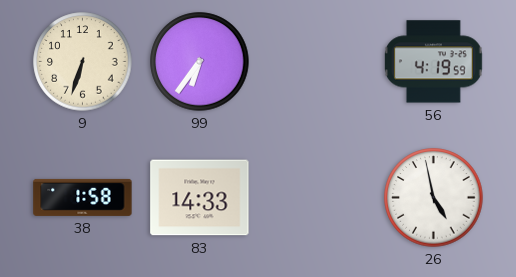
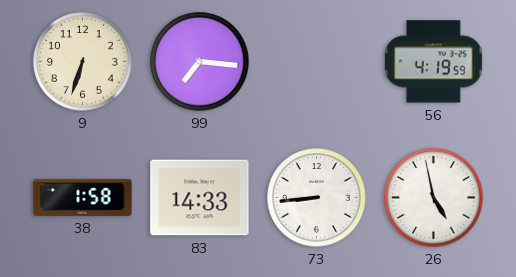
99: 6:36 -> 7:16
73: none -> 8:44
